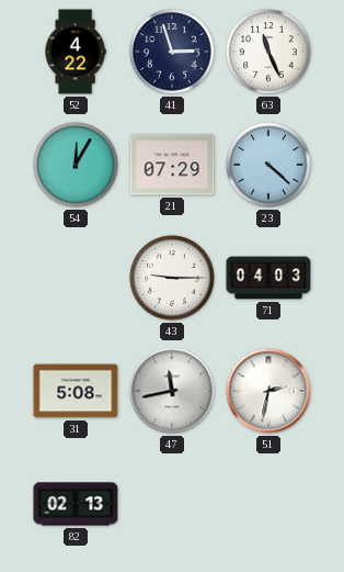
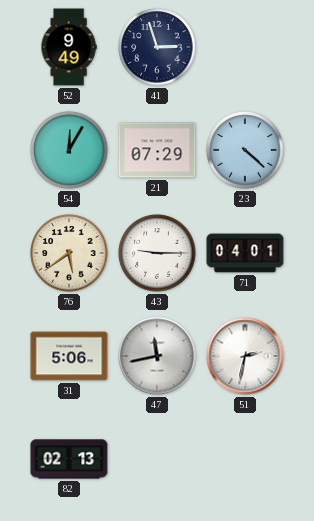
52: 4:22 -> 9:49
63: 11:26 -> none
76: none -> 5:39
71: 04:03 -> 04:01
31: 5:08 -> 5:06
